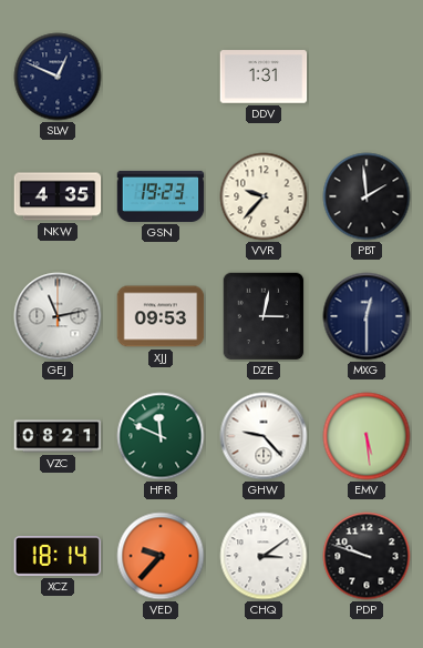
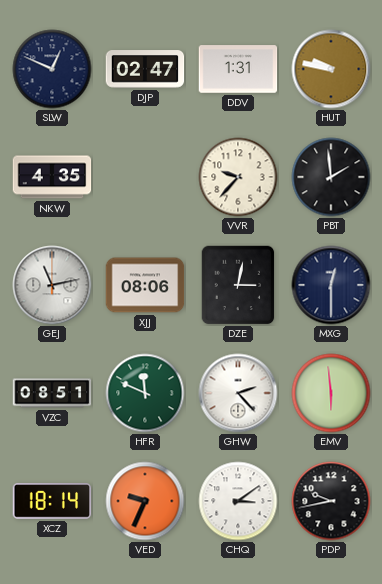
DJP: none -> 02:47
HUT: none -> 9:47
GSN: 19:23 -> none
XJJ: 09:53 -> 08:06
VZC: 08:21 -> 08:51
GHW: 9:23 -> 2:23
EMV: 5:29 -> 5:59
VED: 9:37 -> 9:34
PDP: 9:48 -> 9:43
